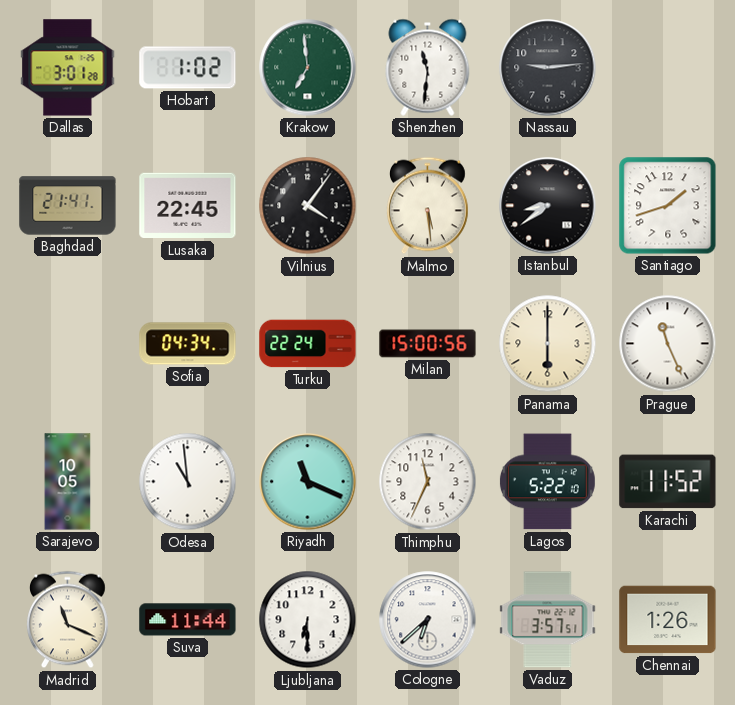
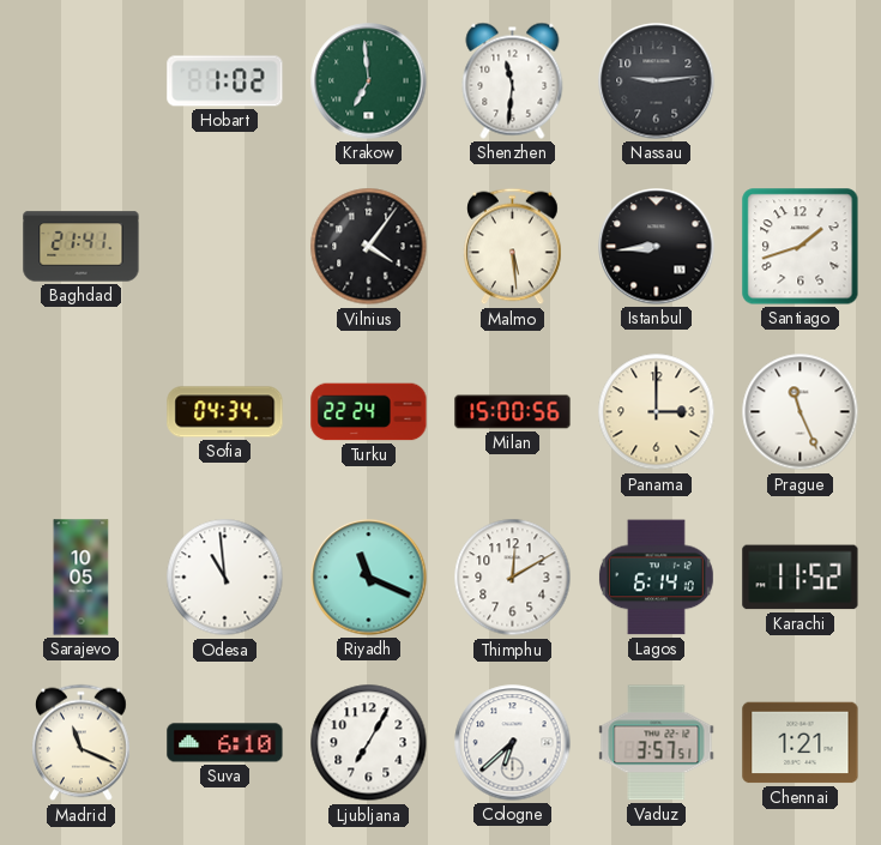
Dallas: 3:01 -> none
Lusaka: 22:45 -> none
Istanbul: 8:39 -> 8:44
Panama: 6:00 -> 3:00
Thimphu: 11:34 -> 12:10
Lagos: 5:22 -> 6:14
Suva: 11:44 -> 6:10
Ljubljana: 6:30 -> 7:05
Chennai: 1:26 -> 1:21
